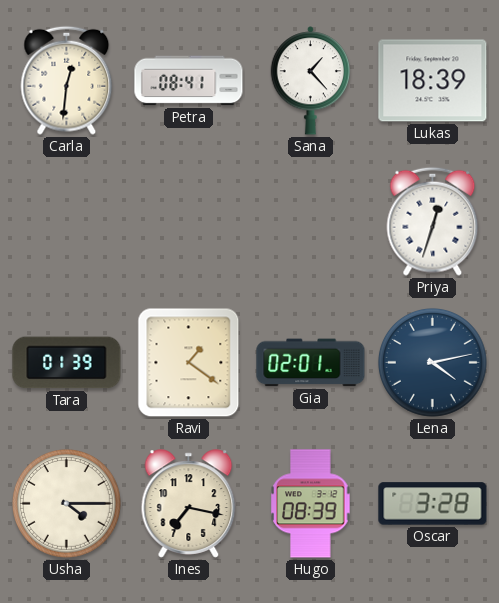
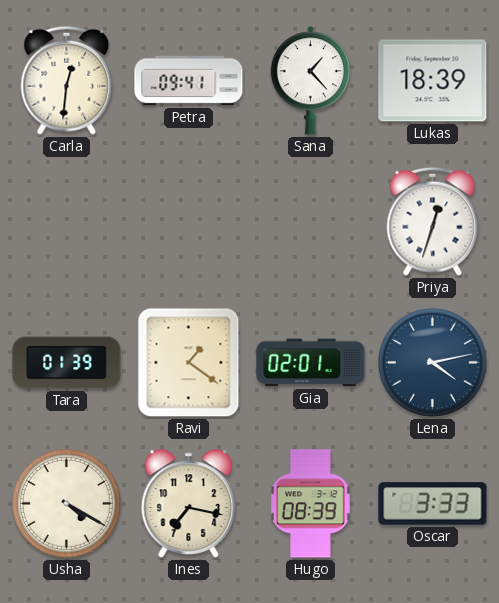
Petra: 08:41 -> 09:41
Usha: 4:15 -> 4:20
Oscar: 3:28 -> 3:33
